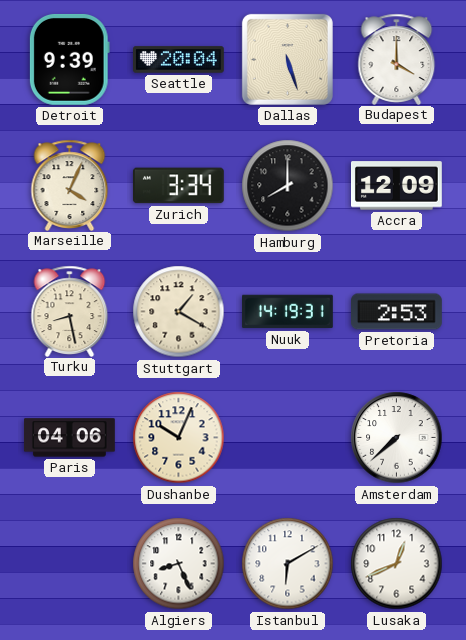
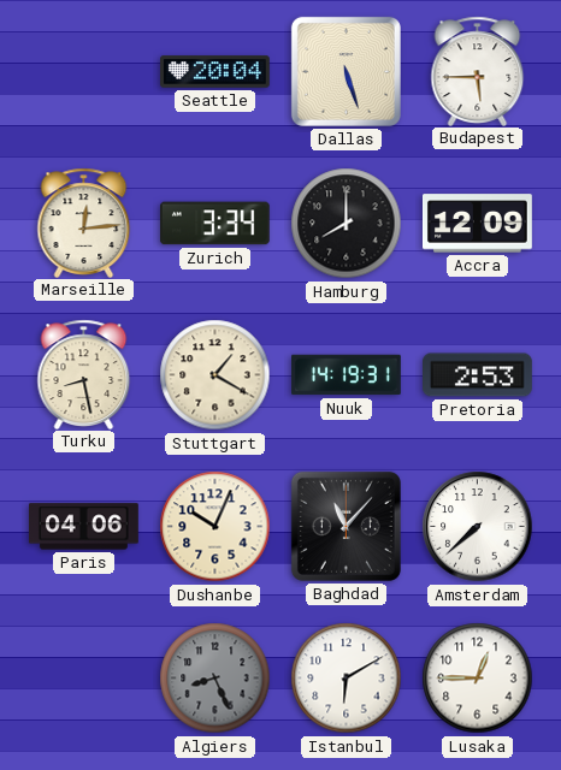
Detroit: 9:39 -> none
Budapest: 4:00 -> 5:45
Marseille: 4:04 -> 12:14
Baghdad: none -> 11:07
Algiers dial: white -> grey
Lusaka: 12:41 -> 12:45
